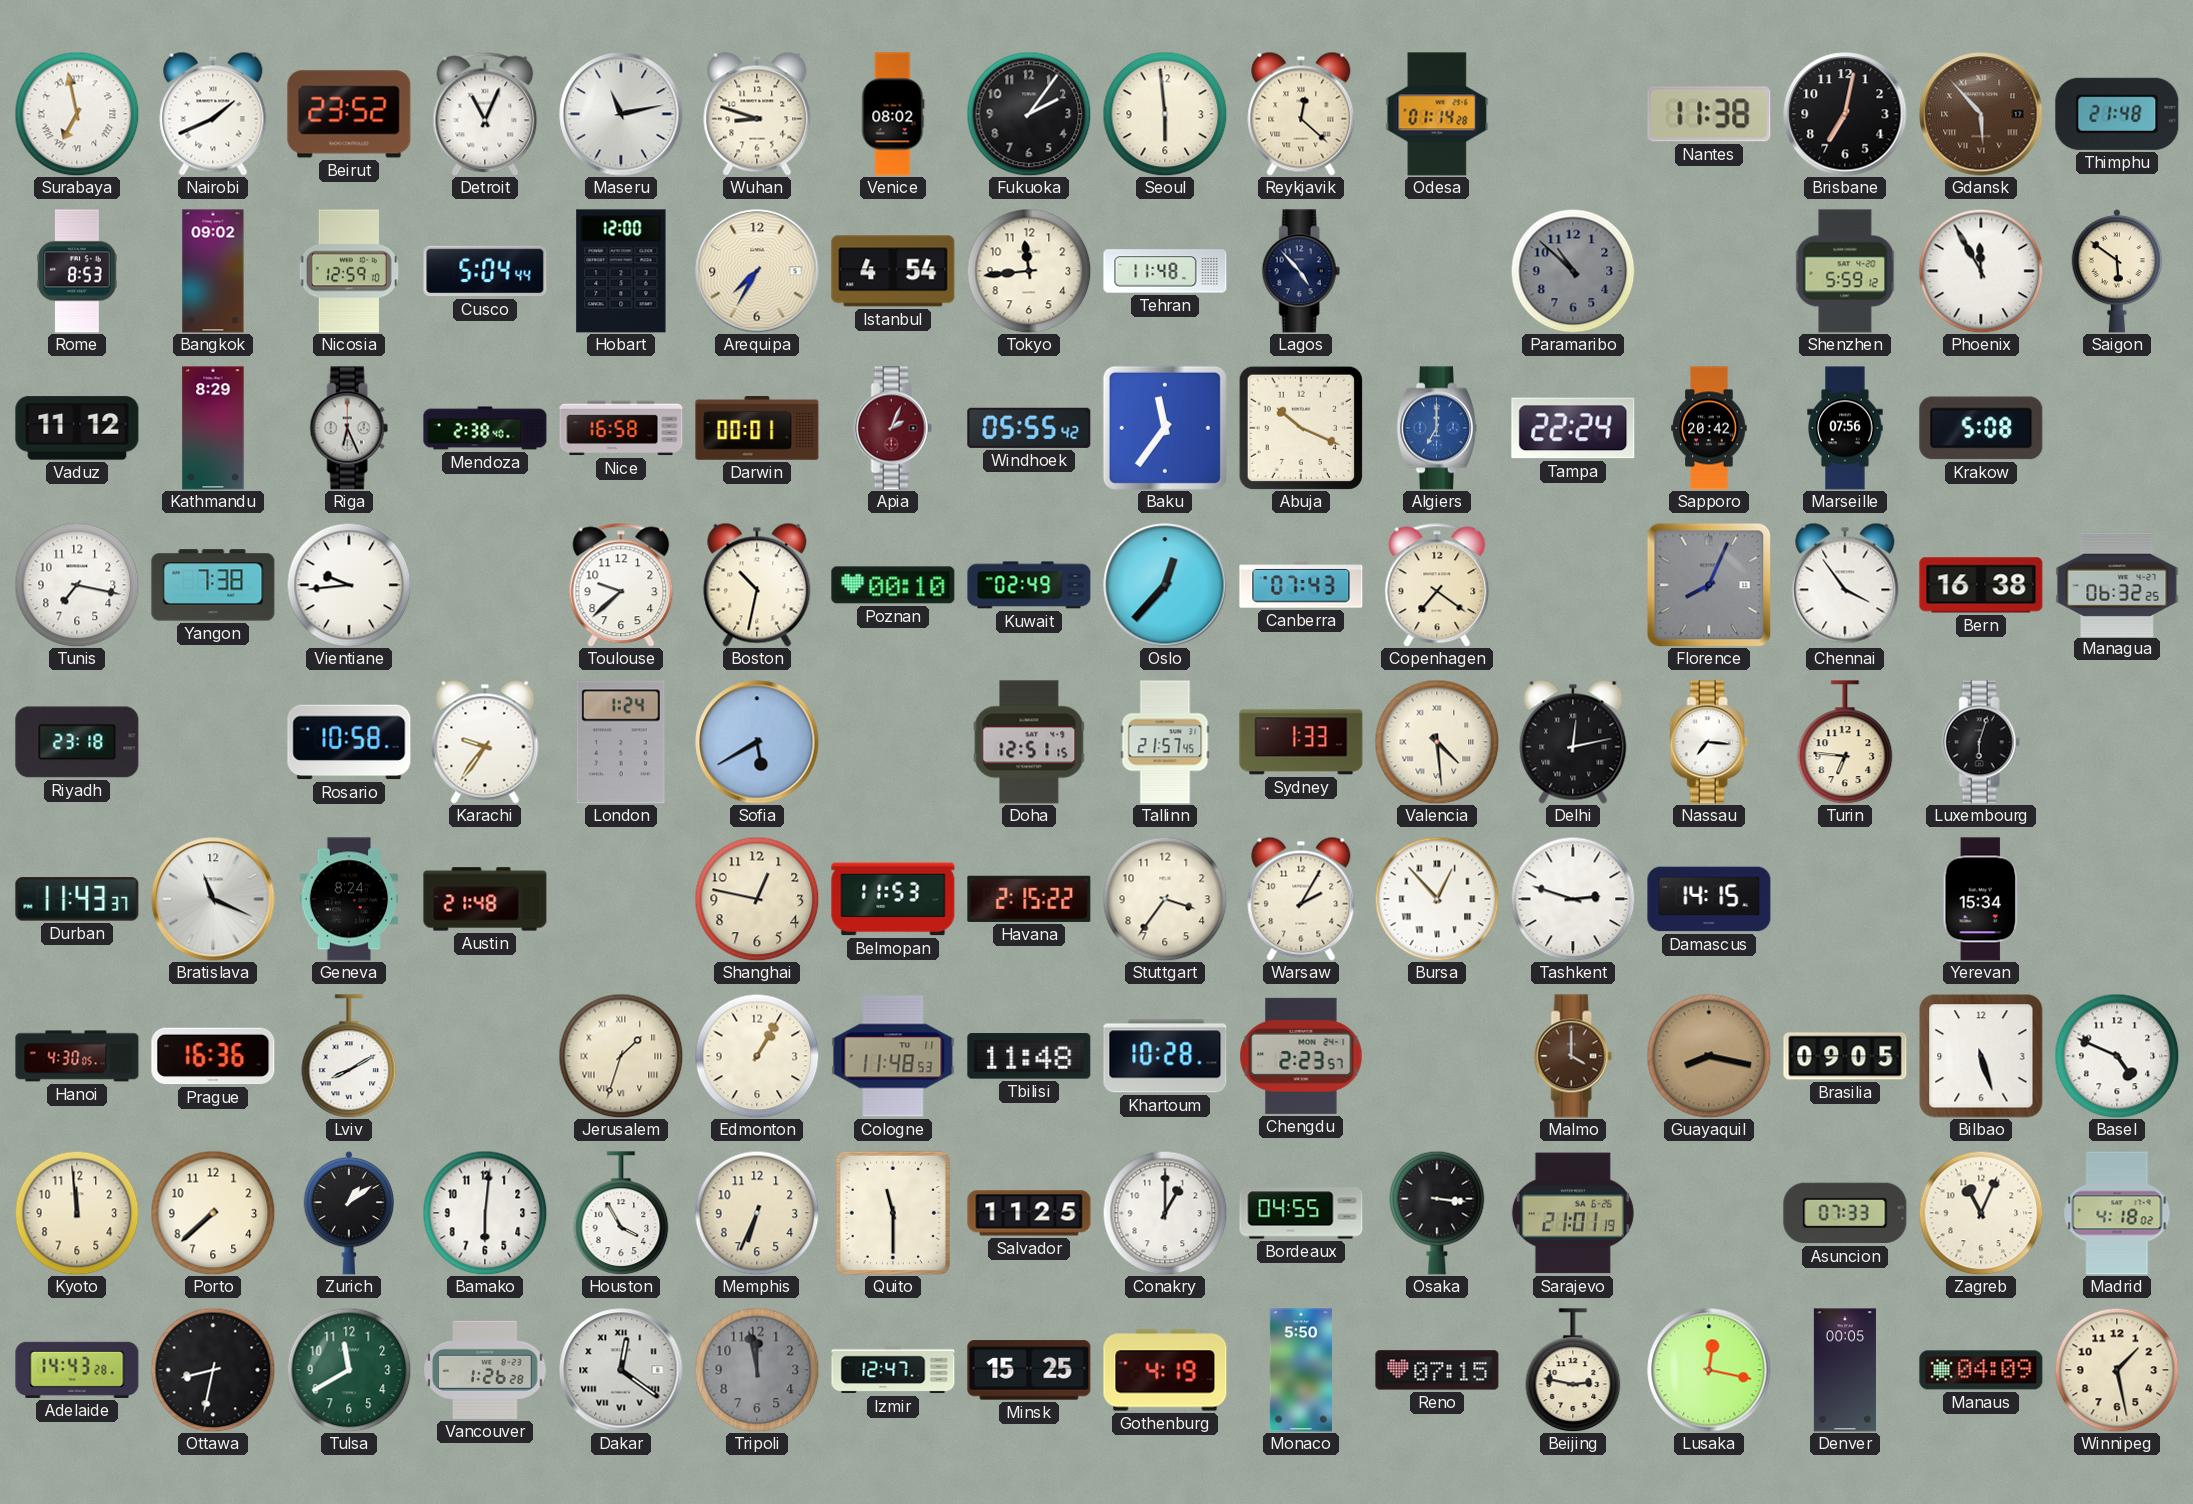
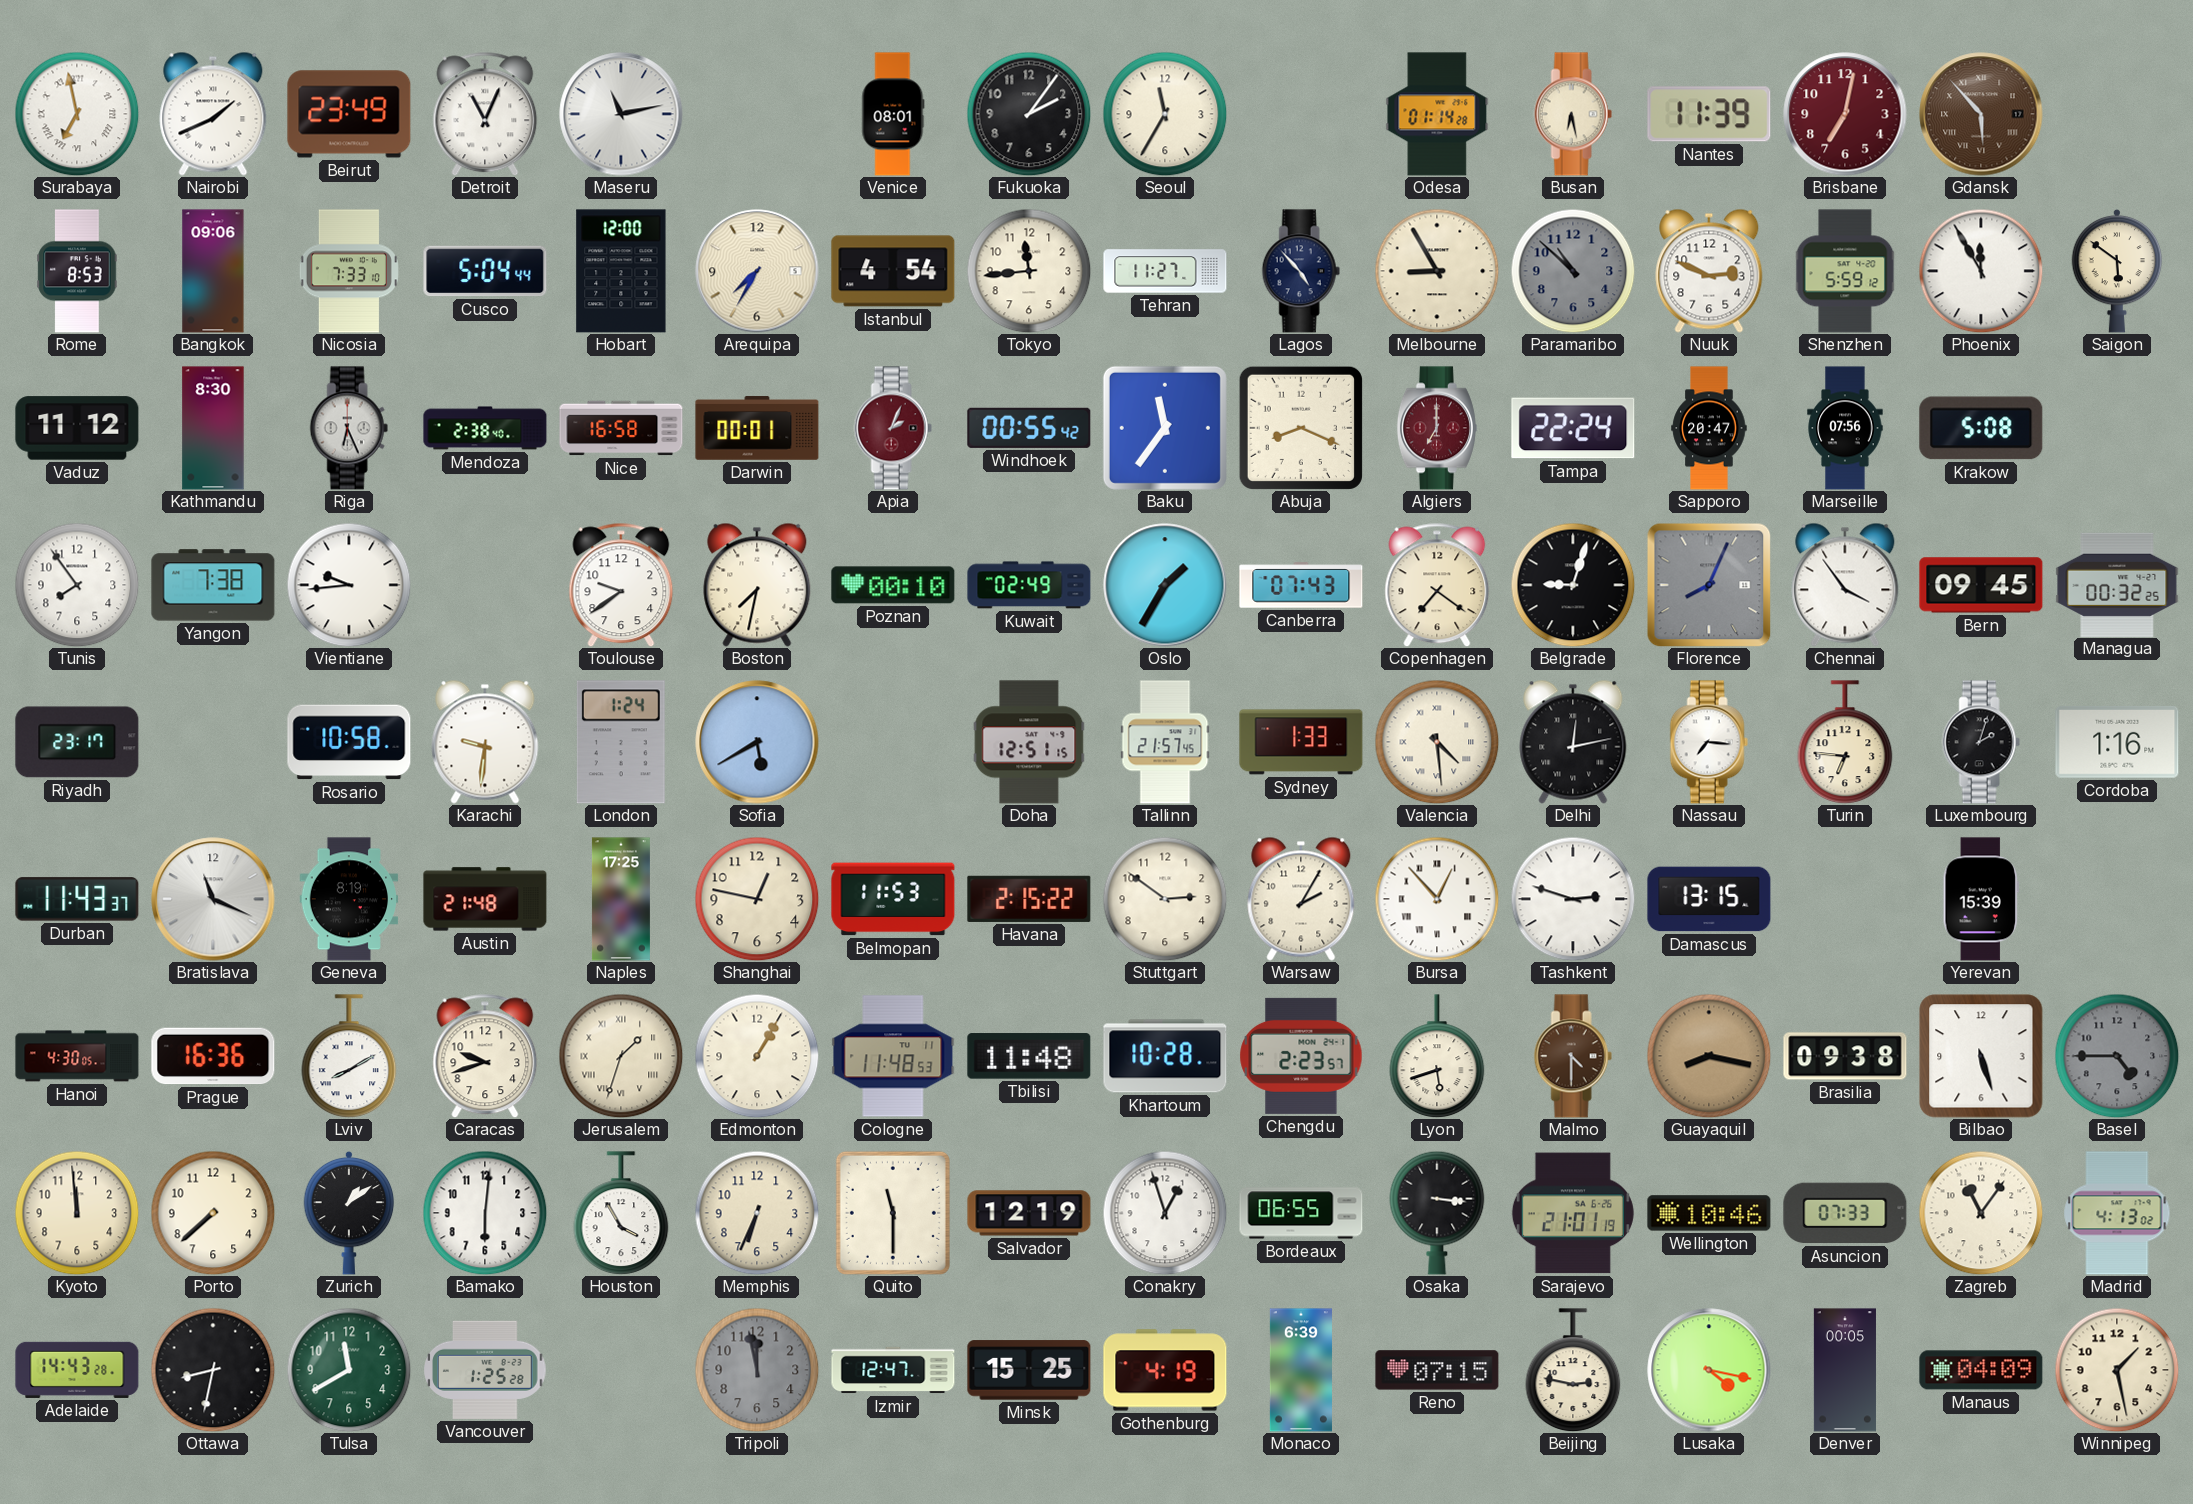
Beirut: 23:52 -> 23:49
Wuhan: 8:48 -> none
Venice: 08:02 -> 08:01
Seoul: 5:59 -> 11:35
Reykjavik: 12:22 -> none
Busan: none -> 6:28
Nantes: 11:38 -> 11:39
Brisbane dial: black -> burgundy
Thimphu: 21:48 -> none
Bangkok: 09:02 -> 09:06
Nicosia: 12:59 -> 7:33
Tehran: 11:48 -> 11:27
Melbourne: none -> 8:55
Nuuk: none -> 2:49
Kathmandu: 8:29 -> 8:30
Windhoek: 05:55 -> 00:55
Abuja: 10:19 -> 8:19
Algiers dial: blue -> burgundy
Sapporo: 20:42 -> 20:47
Tunis: 7:17 -> 7:54
Toulouse: 9:38 -> 9:39
Boston: 10:32 -> 7:32
Oslo: 12:37 -> 1:35
Belgrade: none -> 9:03
Bern: 16:38 -> 09:45
Managua: 06:32 -> 00:32
Riyadh: 23:18 -> 23:17
Karachi: 9:36 -> 9:31
Luxembourg: 6:03 -> 2:03
Cordoba: none -> 1:16
Geneva: 8:24 -> 8:19
Naples: none -> 17:25
Stuttgart: 3:36 -> 2:51
Damascus: 14:15 -> 13:15
Yerevan: 15:34 -> 15:39
Caracas: none -> 9:42
Lyon: none -> 5:42
Malmo: 4:00 -> 4:30
Brasilia: 09:05 -> 09:38
Basel: 4:49 -> 4:45
Basel dial: white -> grey
Salvador: 11:25 -> 12:19
Conakry: 1:00 -> 12:57
Bordeaux: 04:55 -> 06:55
Wellington: none -> 10:46
Zagreb: 11:04 -> 11:06
Madrid: 4:18 -> 4:13
Vancouver: 1:26 -> 1:25
Dakar: 12:21 -> none
Monaco: 5:50 -> 6:39
Lusaka: 12:17 -> 4:17
